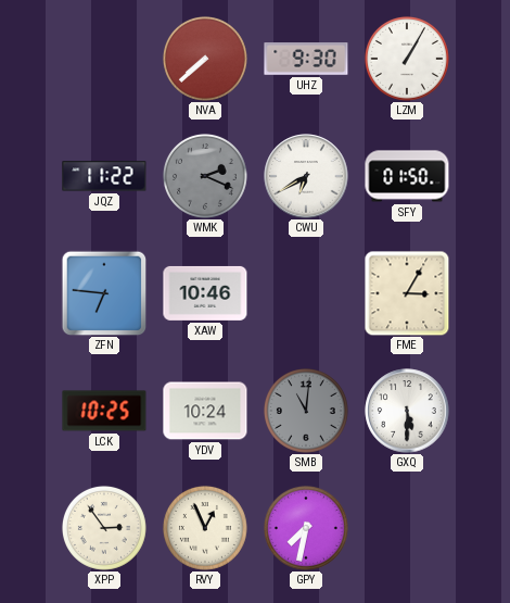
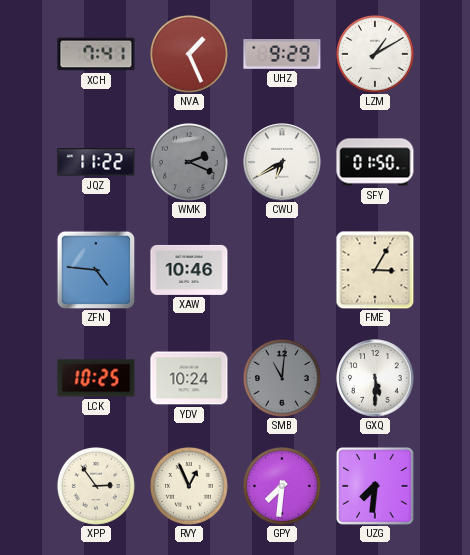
XCH: none -> 7:41
NVA: 7:38 -> 1:26
UHZ: 9:30 -> 9:29
LZM: 1:05 -> 1:10
ZFN: 6:46 -> 4:46
GPY: 7:32 -> 7:31
UZG: none -> 7:31
